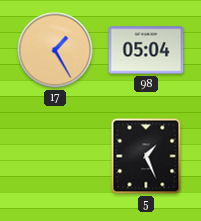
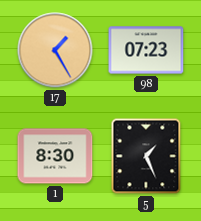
98: 05:04 -> 07:23
1: none -> 8:30
